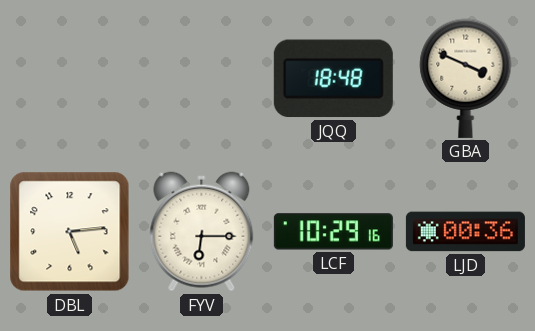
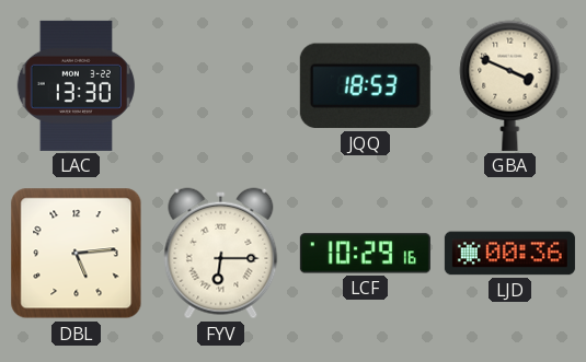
LAC: none -> 13:30
JQQ: 18:48 -> 18:53
